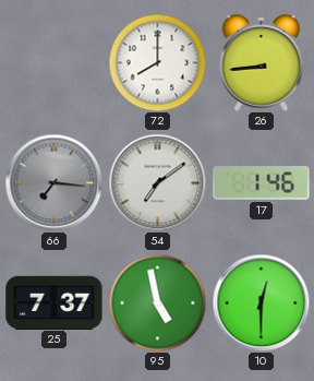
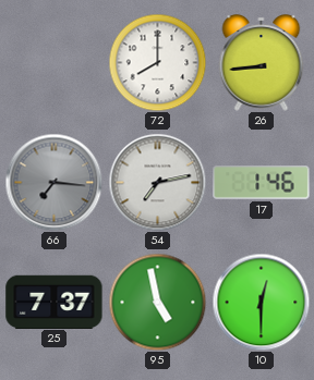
54: 7:09 -> 7:13
